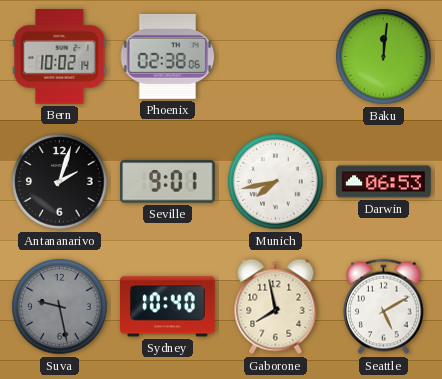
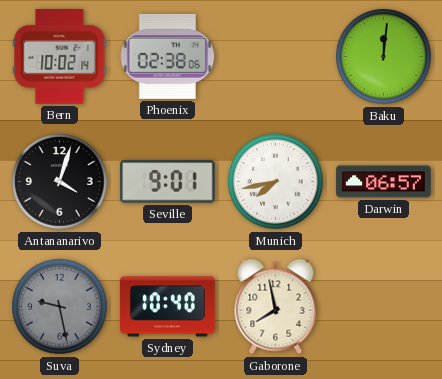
Antananarivo: 2:03 -> 4:03
Darwin: 06:53 -> 06:57
Seattle: 5:10 -> none
